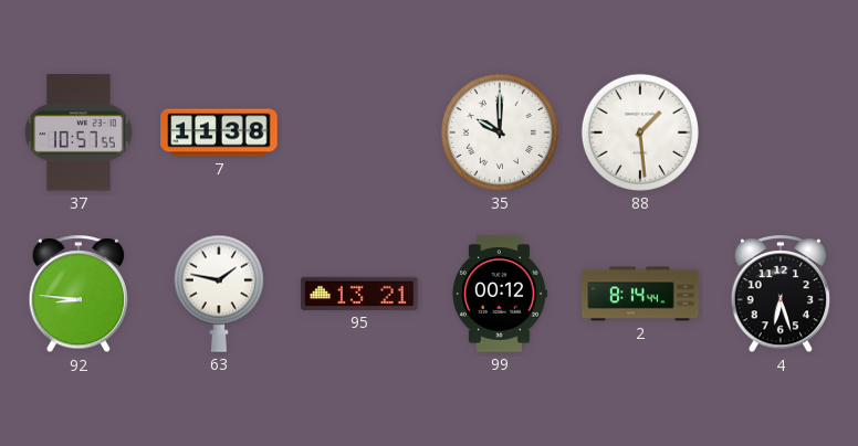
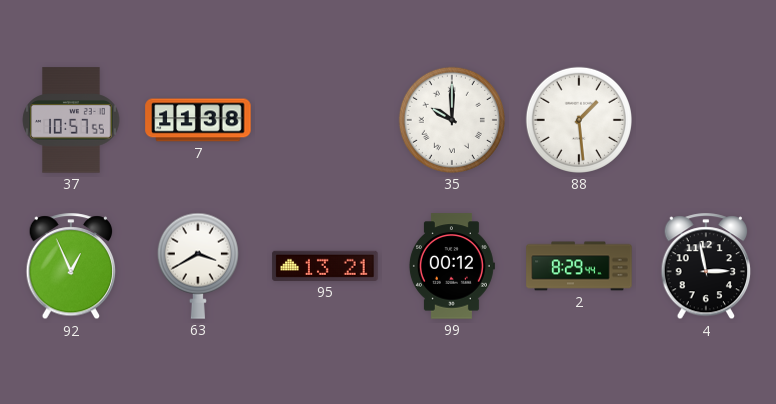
92: 8:46 -> 12:56
63: 1:47 -> 3:40
2: 8:14 -> 8:29
4: 6:27 -> 2:58
